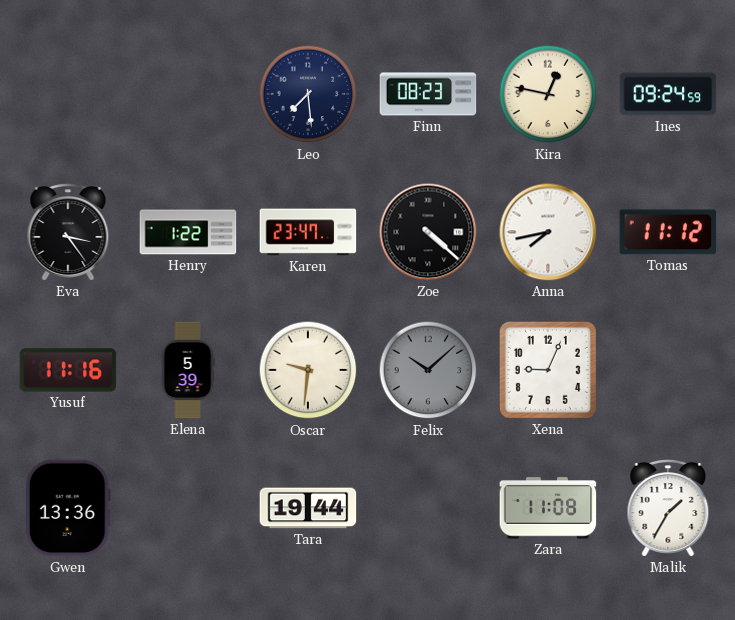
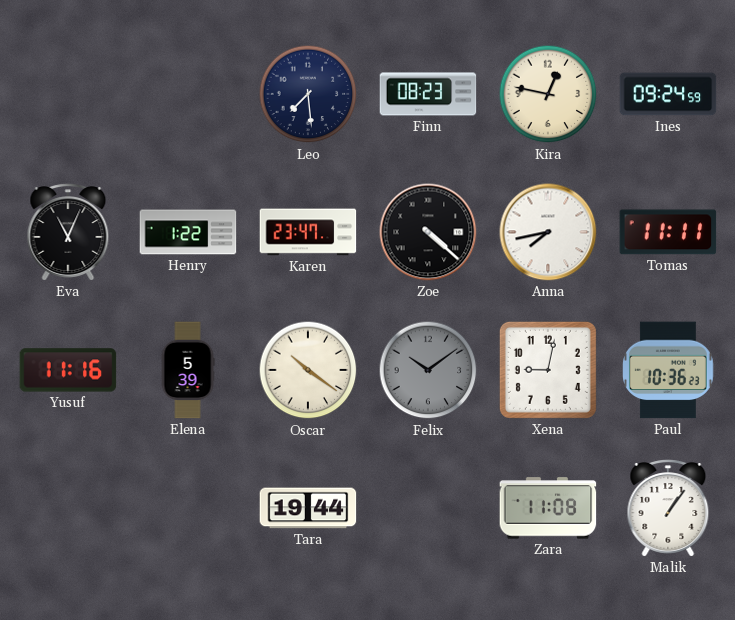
Eva: 3:24 -> 11:04
Tomas: 11:12 -> 11:11
Oscar: 9:31 -> 10:21
Felix: 10:08 -> 10:09
Xena: 9:04 -> 9:02
Paul: none -> 10:36
Gwen: 13:36 -> none
Malik: 1:35 -> 1:06
